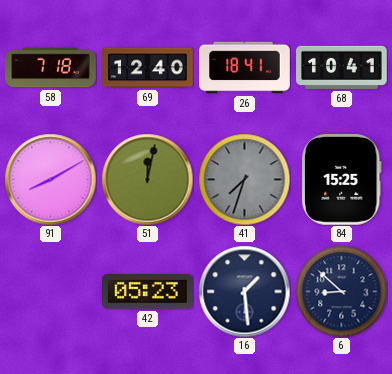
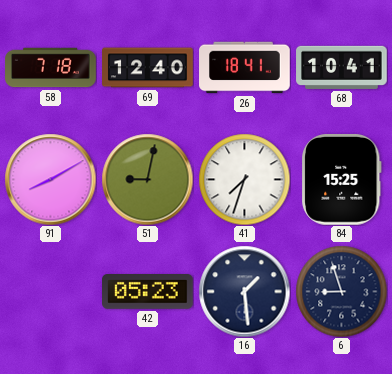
51: 12:02 -> 9:02
41 dial: grey -> white
6: 8:52 -> 8:57
